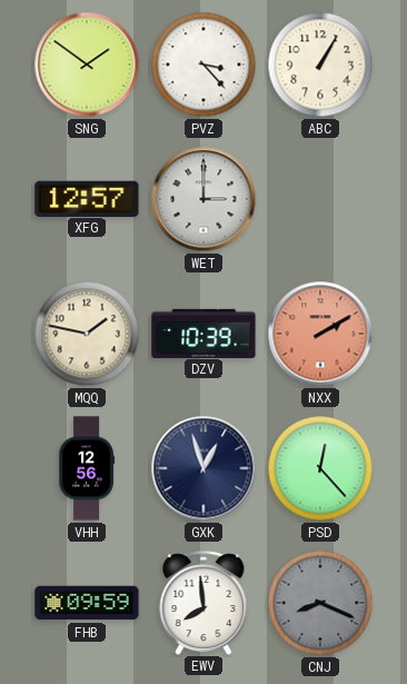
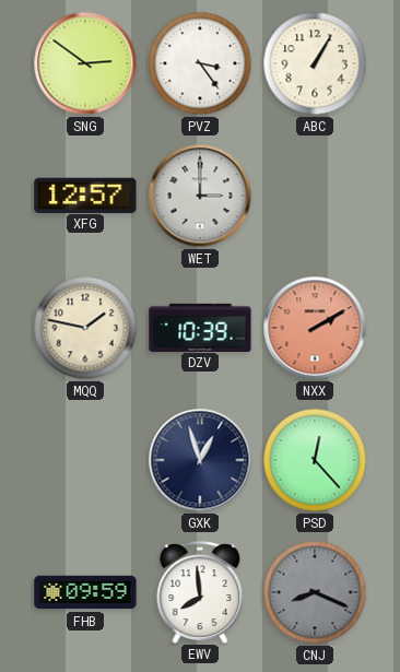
SNG: 1:51 -> 2:51
PVZ: 3:23 -> 3:24
VHH: 12:56 -> none
